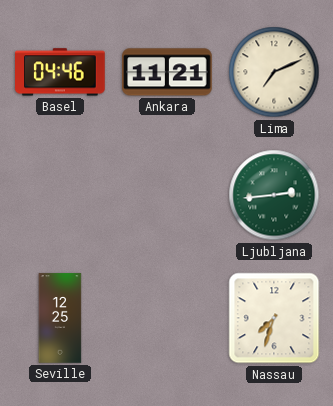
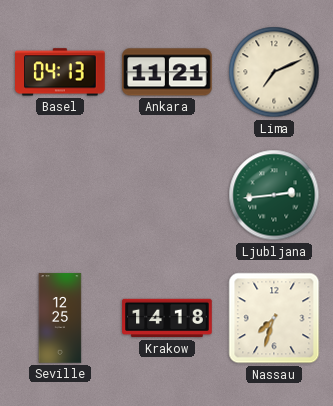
Basel: 04:46 -> 04:13
Krakow: none -> 14:18
